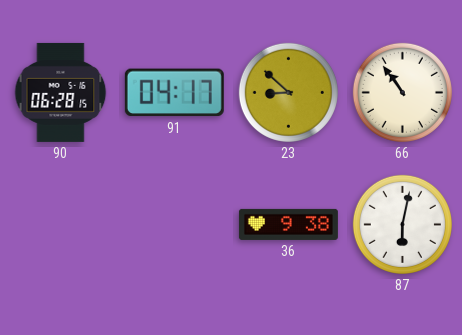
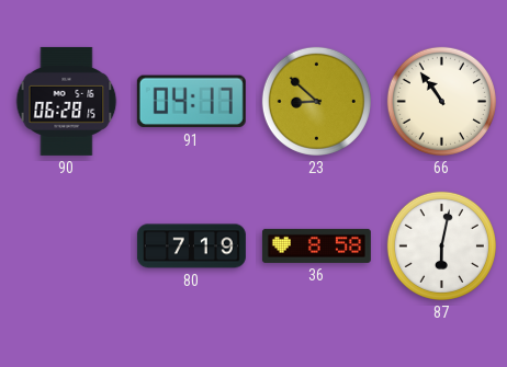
80: none -> 7:19
36: 9:38 -> 8:58
